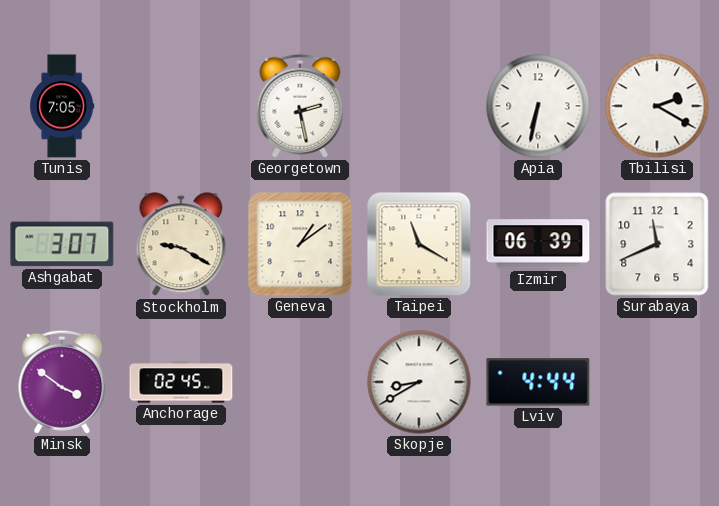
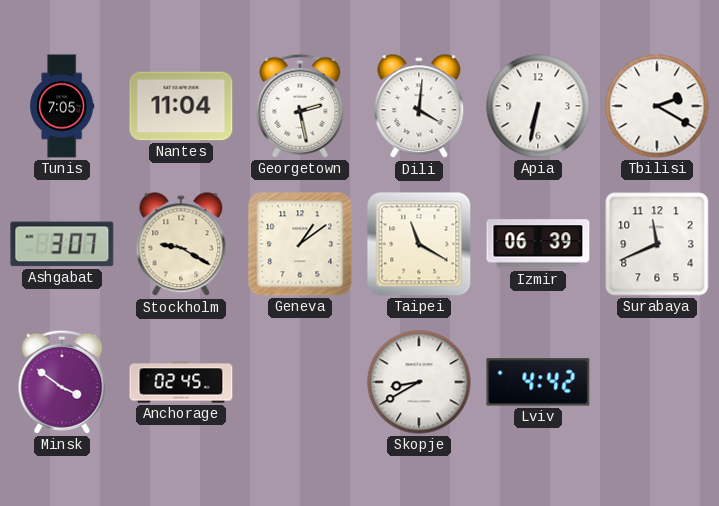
Nantes: none -> 11:04
Dili: none -> 4:01
Lviv: 4:44 -> 4:42
